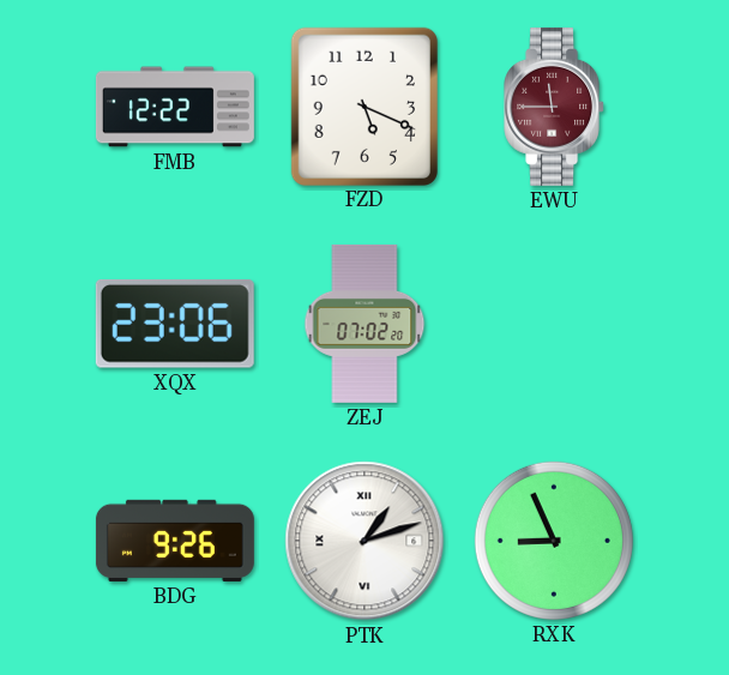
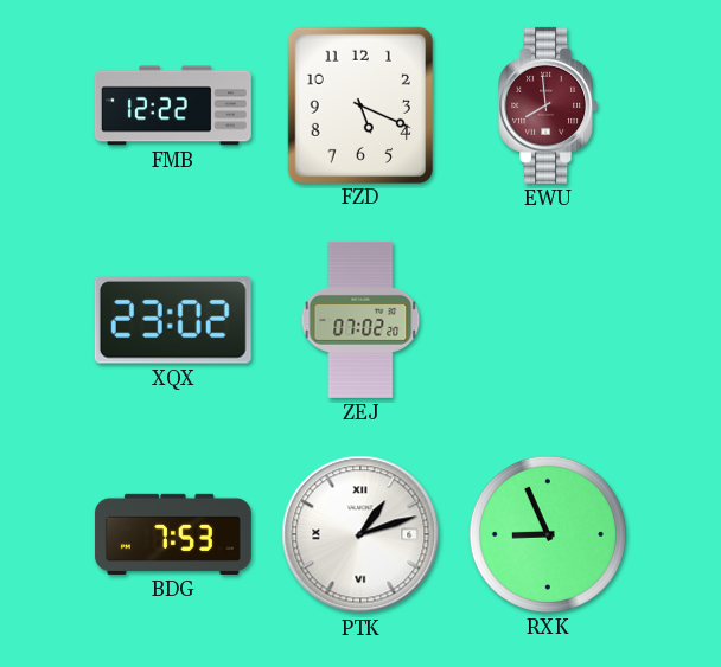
EWU: 11:45 -> 7:59
XQX: 23:06 -> 23:02
BDG: 9:26 -> 7:53
